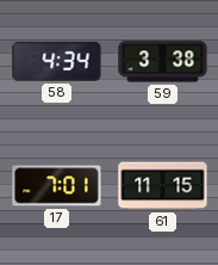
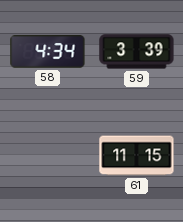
59: 3:38 -> 3:39
17: 7:01 -> none
